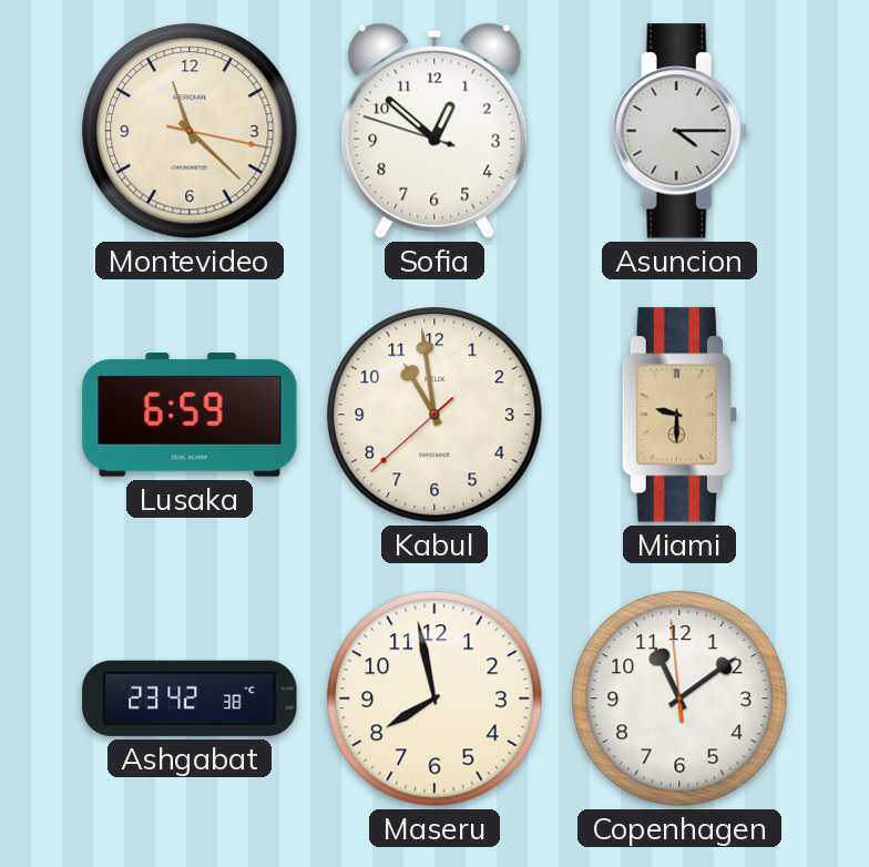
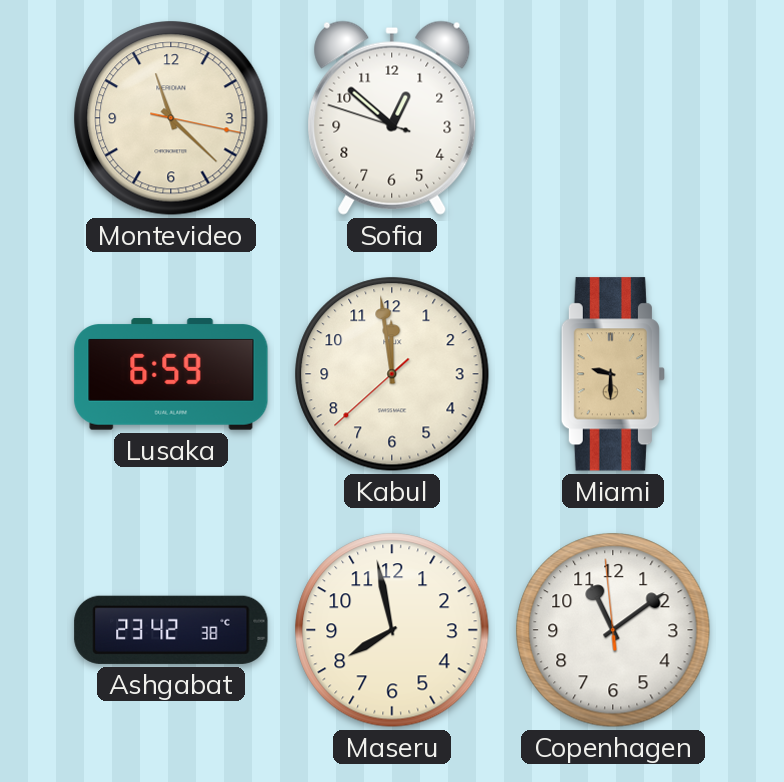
Asuncion: 4:15 -> none
Kabul: 10:58 -> 11:58
